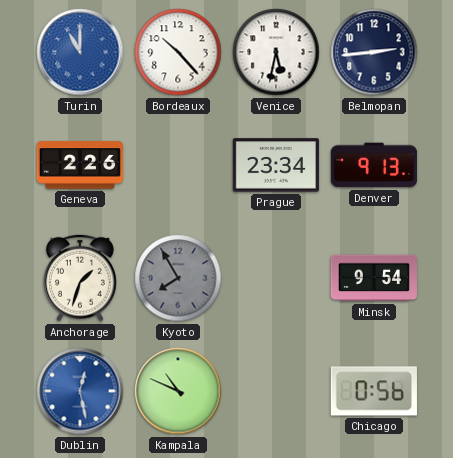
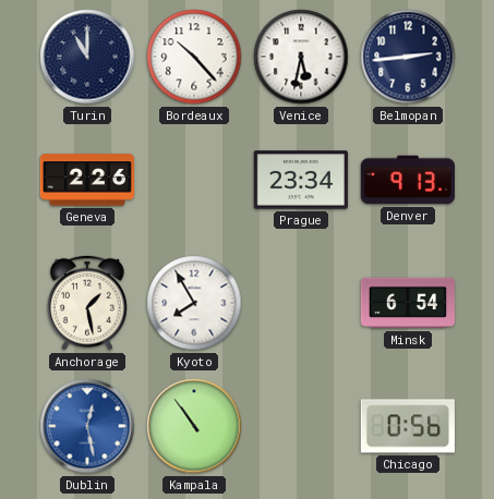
Turin dial: blue -> navy
Anchorage: 1:33 -> 1:28
Kyoto dial: grey -> white
Minsk: 9:54 -> 6:54
Kampala: 10:49 -> 10:54
